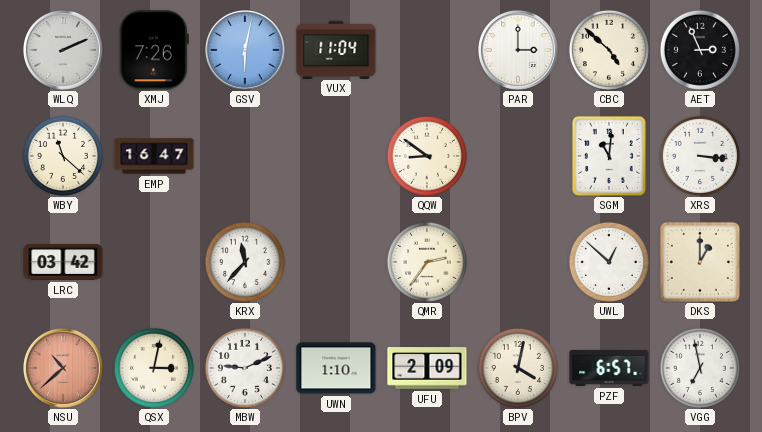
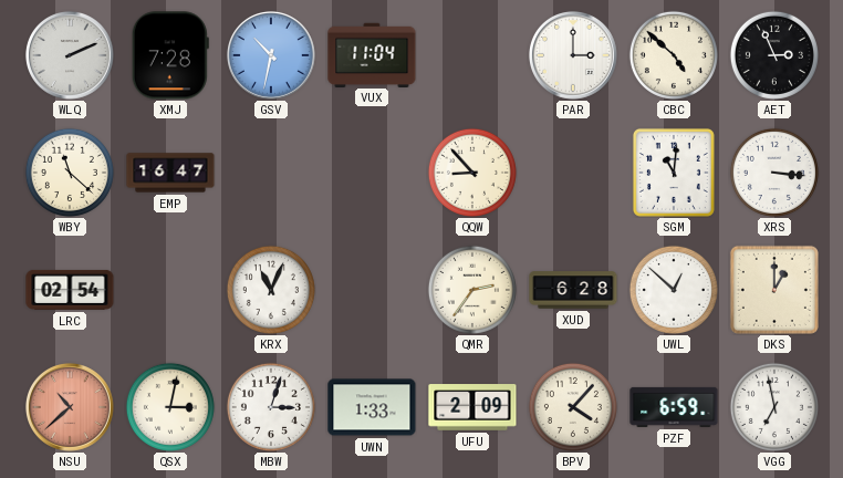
XMJ: 7:26 -> 7:28
GSV: 6:02 -> 10:32
QQW: 8:51 -> 8:53
LRC: 03:42 -> 02:54
KRX: 11:37 -> 11:04
XUD: none -> 6:28
MBW: 9:11 -> 3:03
UWN: 1:10 -> 1:33
BPV: 4:02 -> 4:07
PZF: 6:57 -> 6:59
